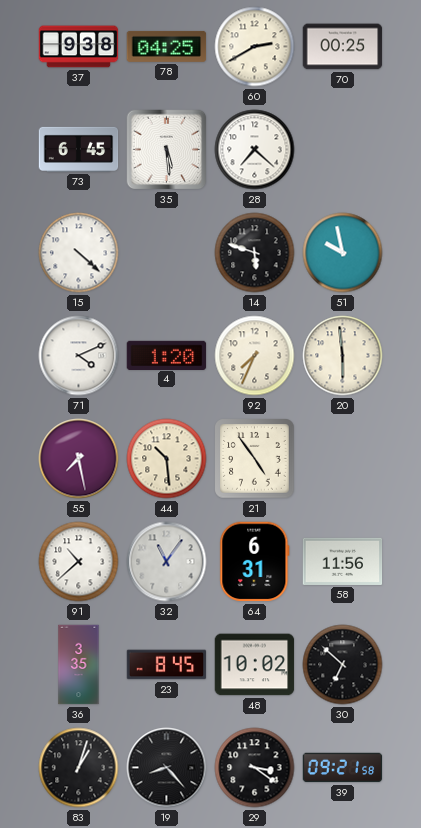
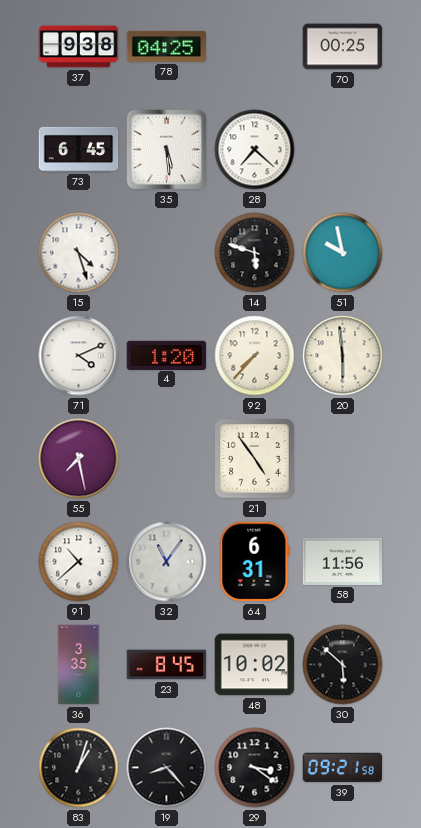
60: 2:40 -> none
15: 4:22 -> 4:27
92: 7:34 -> 7:37
44: 10:29 -> none
30: 6:52 -> 5:52
